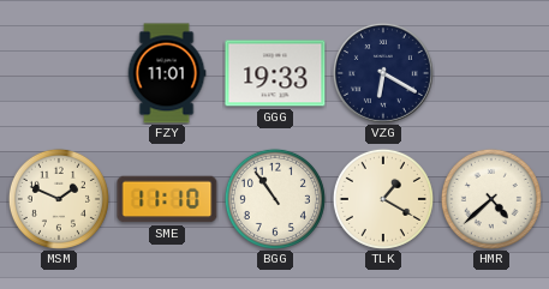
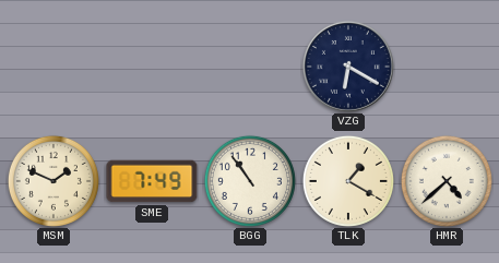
FZY: 11:01 -> none
GGG: 19:33 -> none
SME: 11:10 -> 7:49
